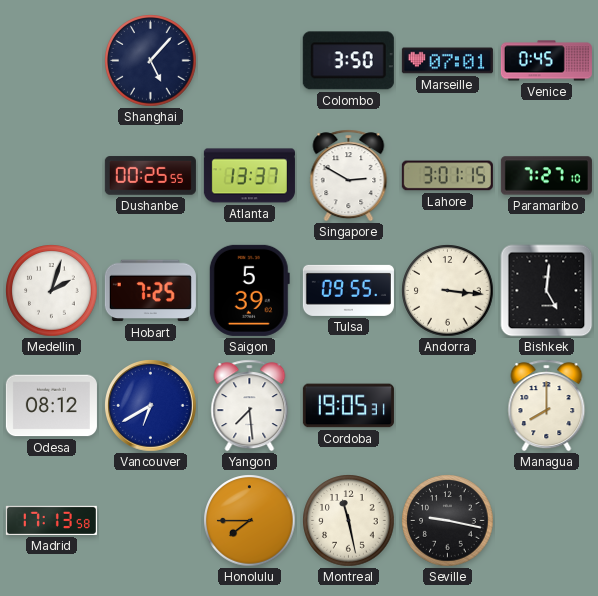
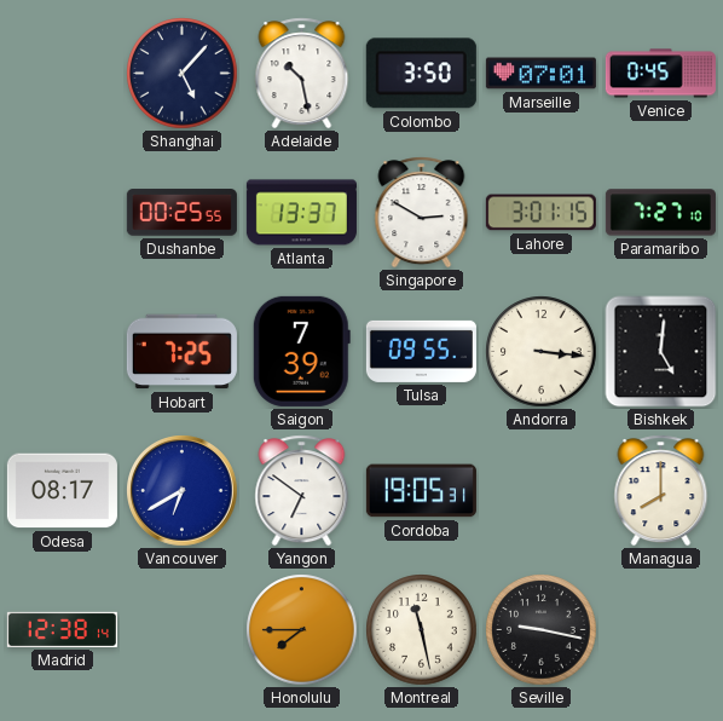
Adelaide: none -> 10:28
Medellin: 2:03 -> none
Saigon: 5:39 -> 7:39
Odesa: 08:12 -> 08:17
Yangon: 7:29 -> 6:51
Madrid: 17:13 -> 12:38
